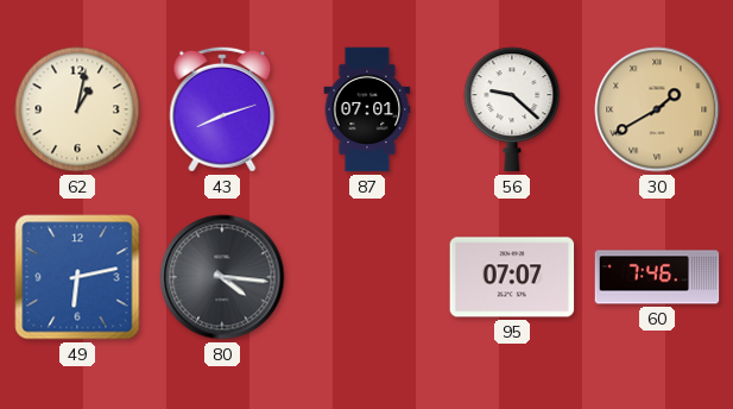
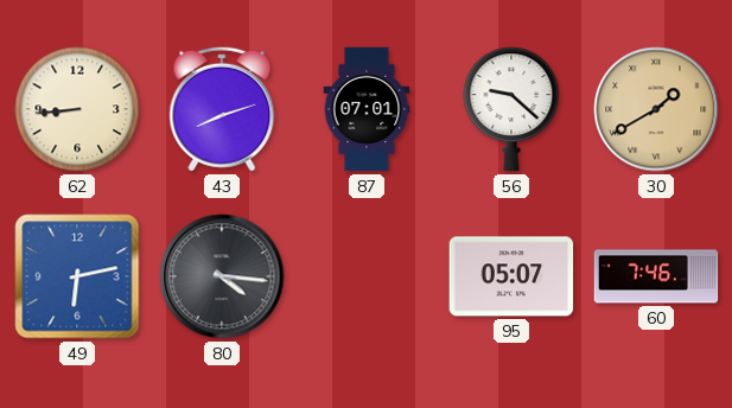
62: 1:02 -> 8:44
95: 07:07 -> 05:07
